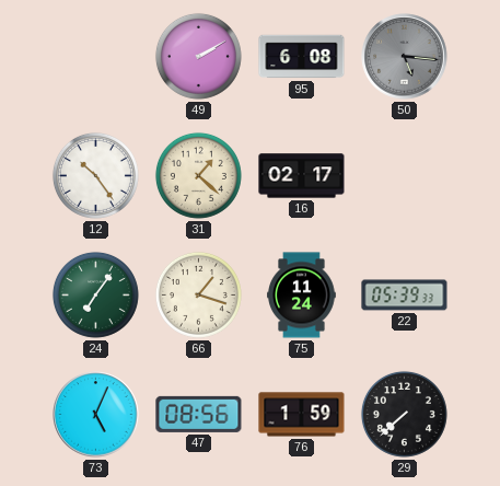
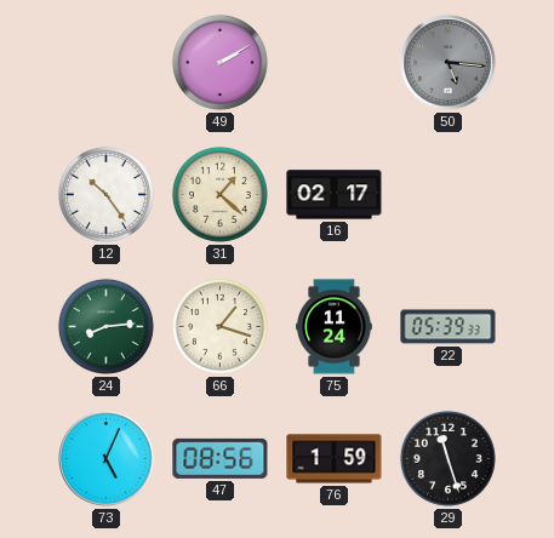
95: 6:08 -> none
24: 7:06 -> 8:14
29: 7:38 -> 11:27
